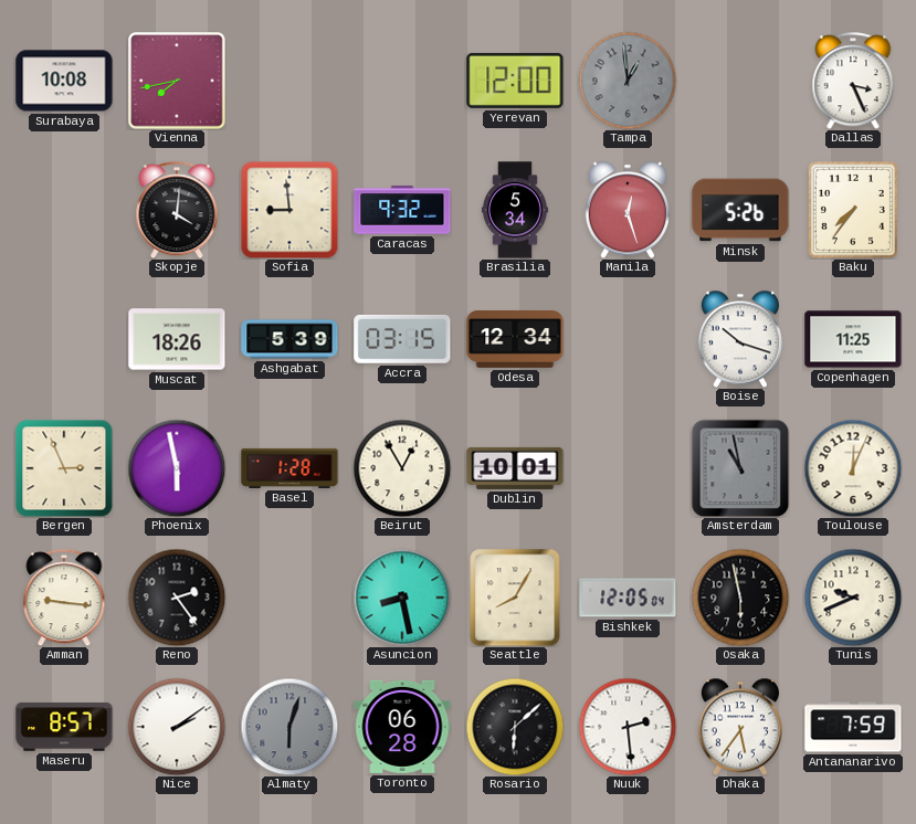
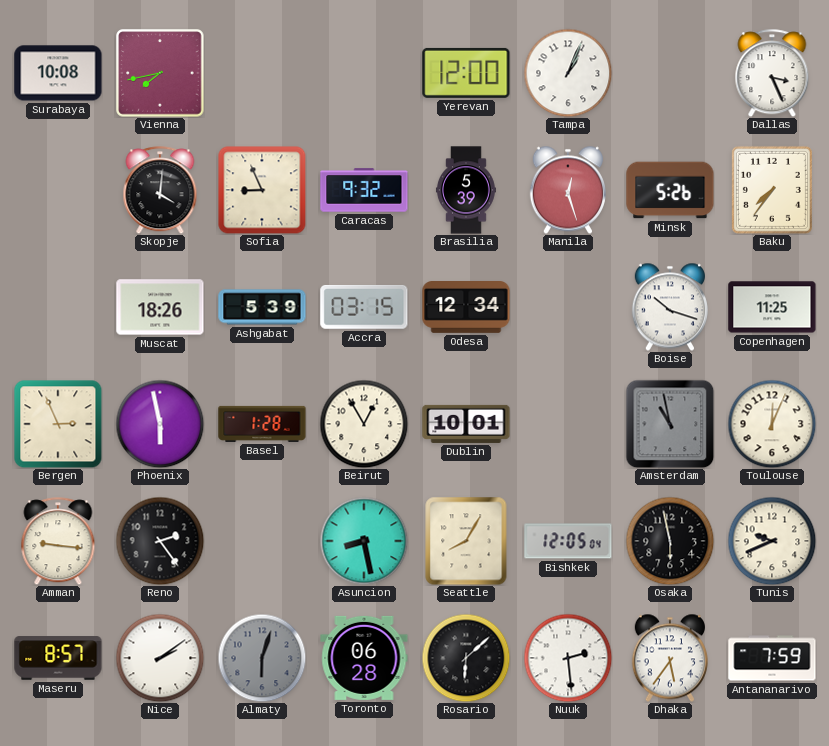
Tampa: 12:59 -> 1:04
Tampa dial: grey -> white
Sofia: 8:59 -> 8:56
Brasilia: 5:34 -> 5:39
